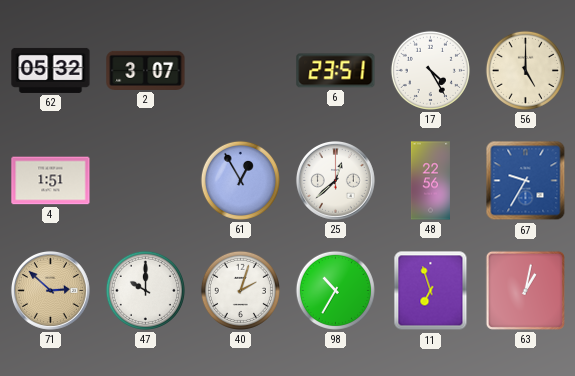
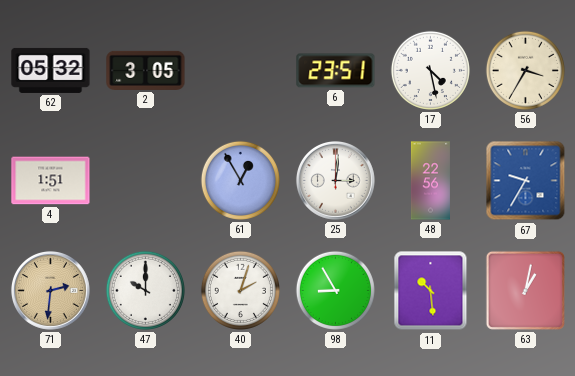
2: 3:07 -> 3:05
17: 4:25 -> 4:28
56: 5:00 -> 3:35
25: 12:38 -> 3:01
71: 2:52 -> 2:31
98: 10:35 -> 8:55
11: 6:57 -> 10:29
